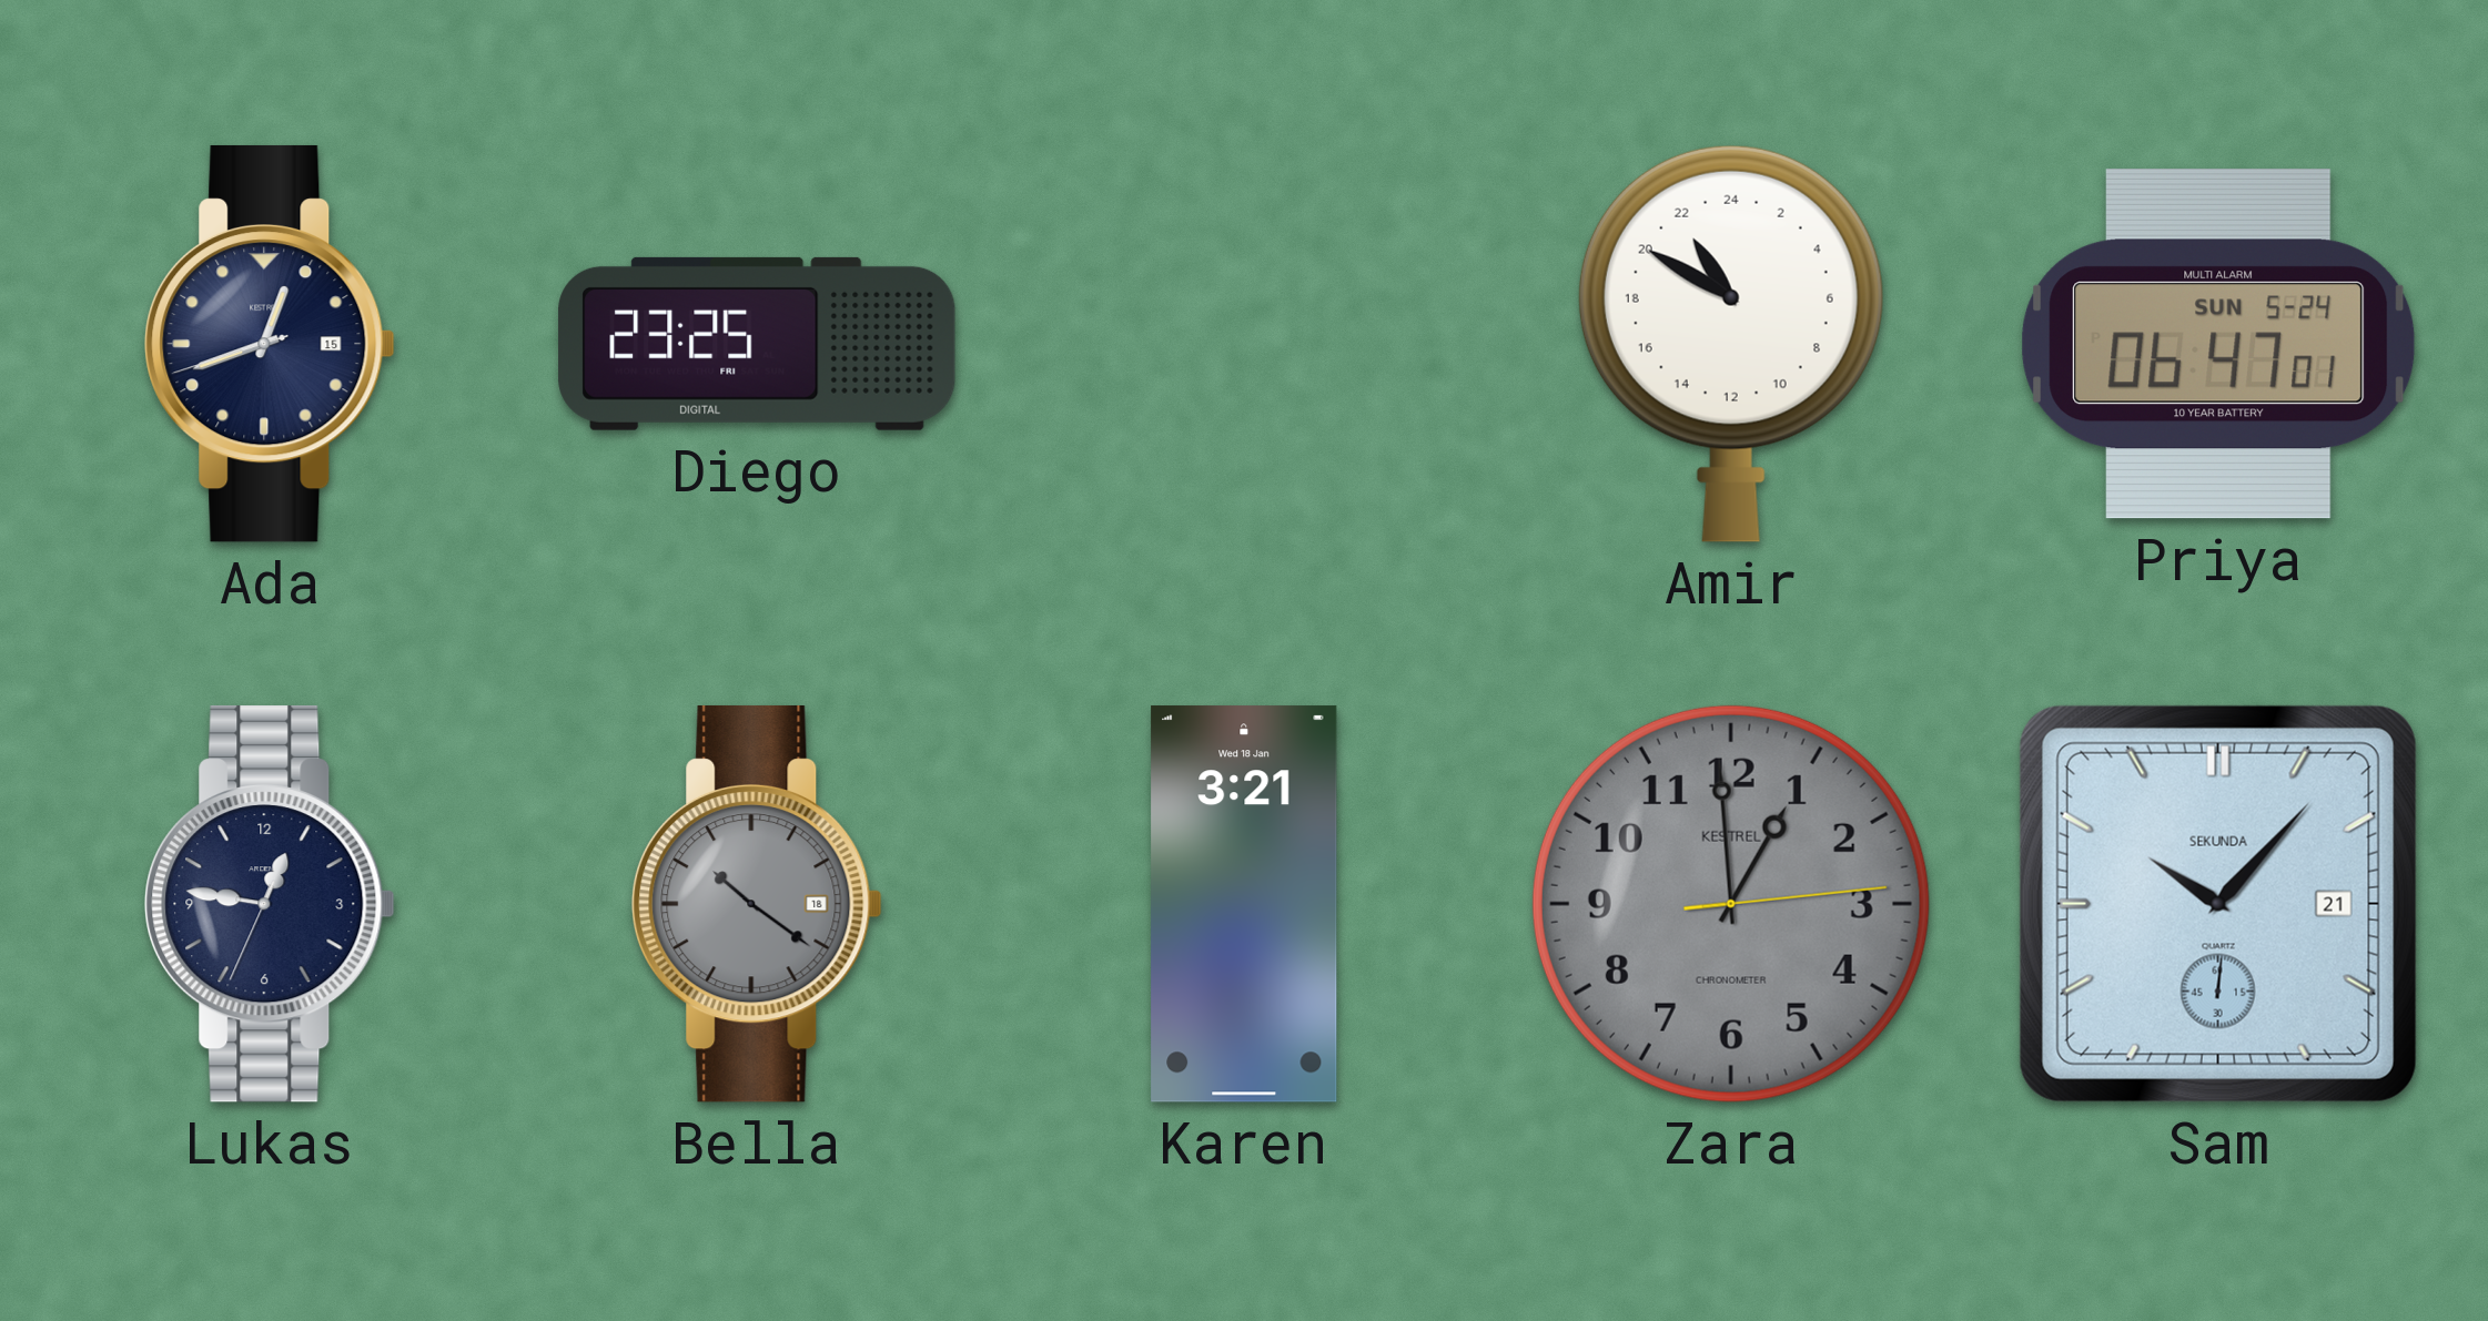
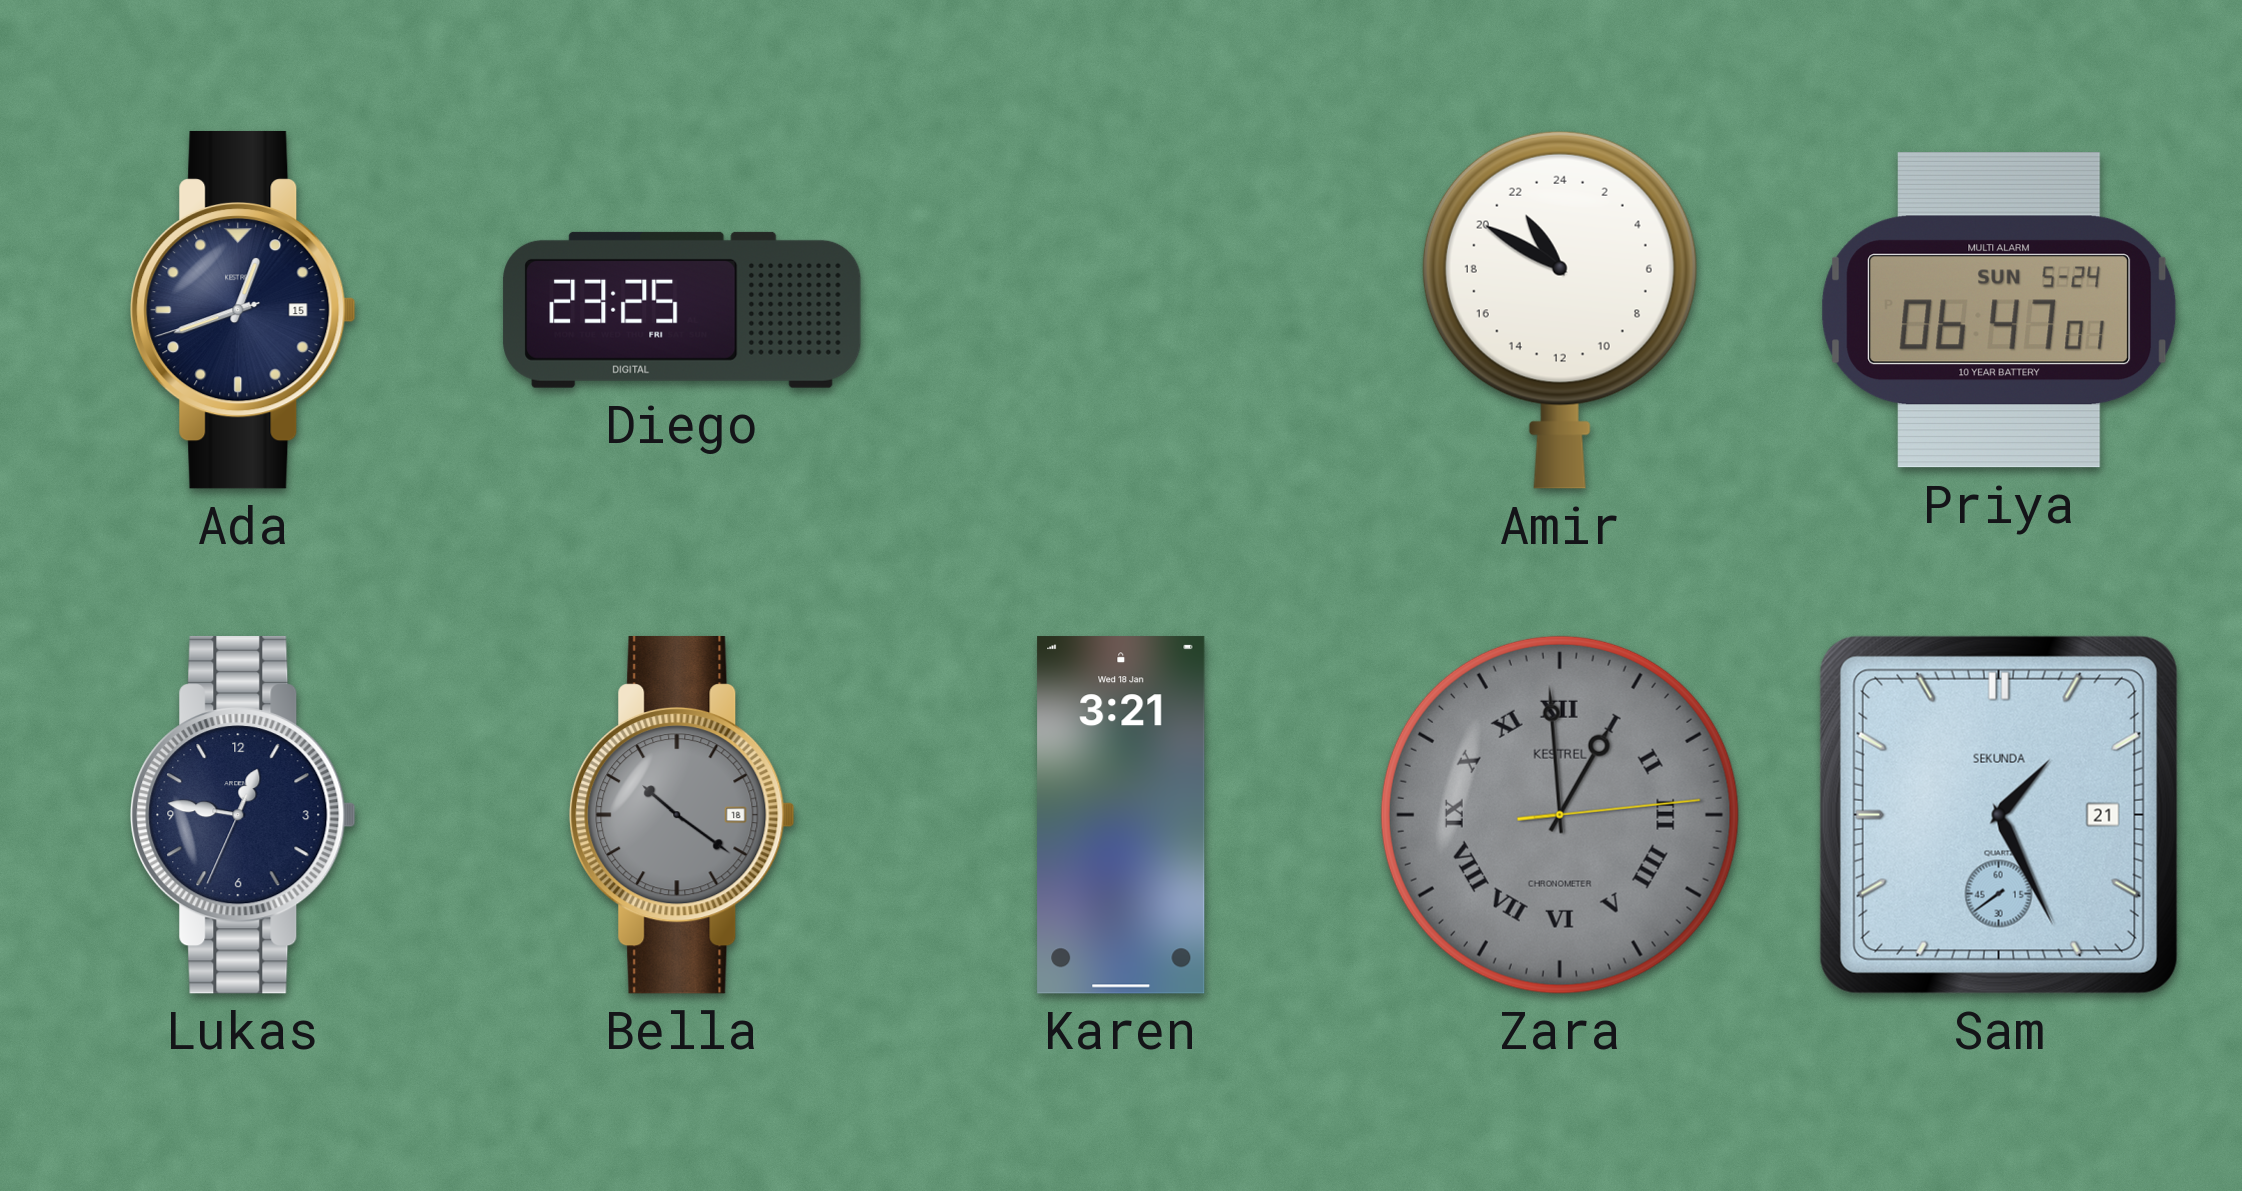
Zara numerals: Arabic -> Roman
Sam: 10:07 -> 1:25
